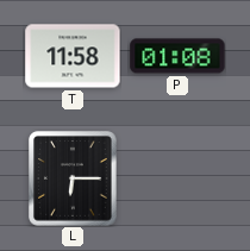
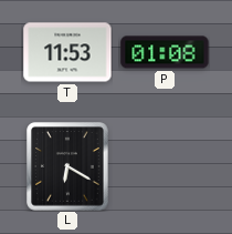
T: 11:58 -> 11:53
L: 6:15 -> 6:20
